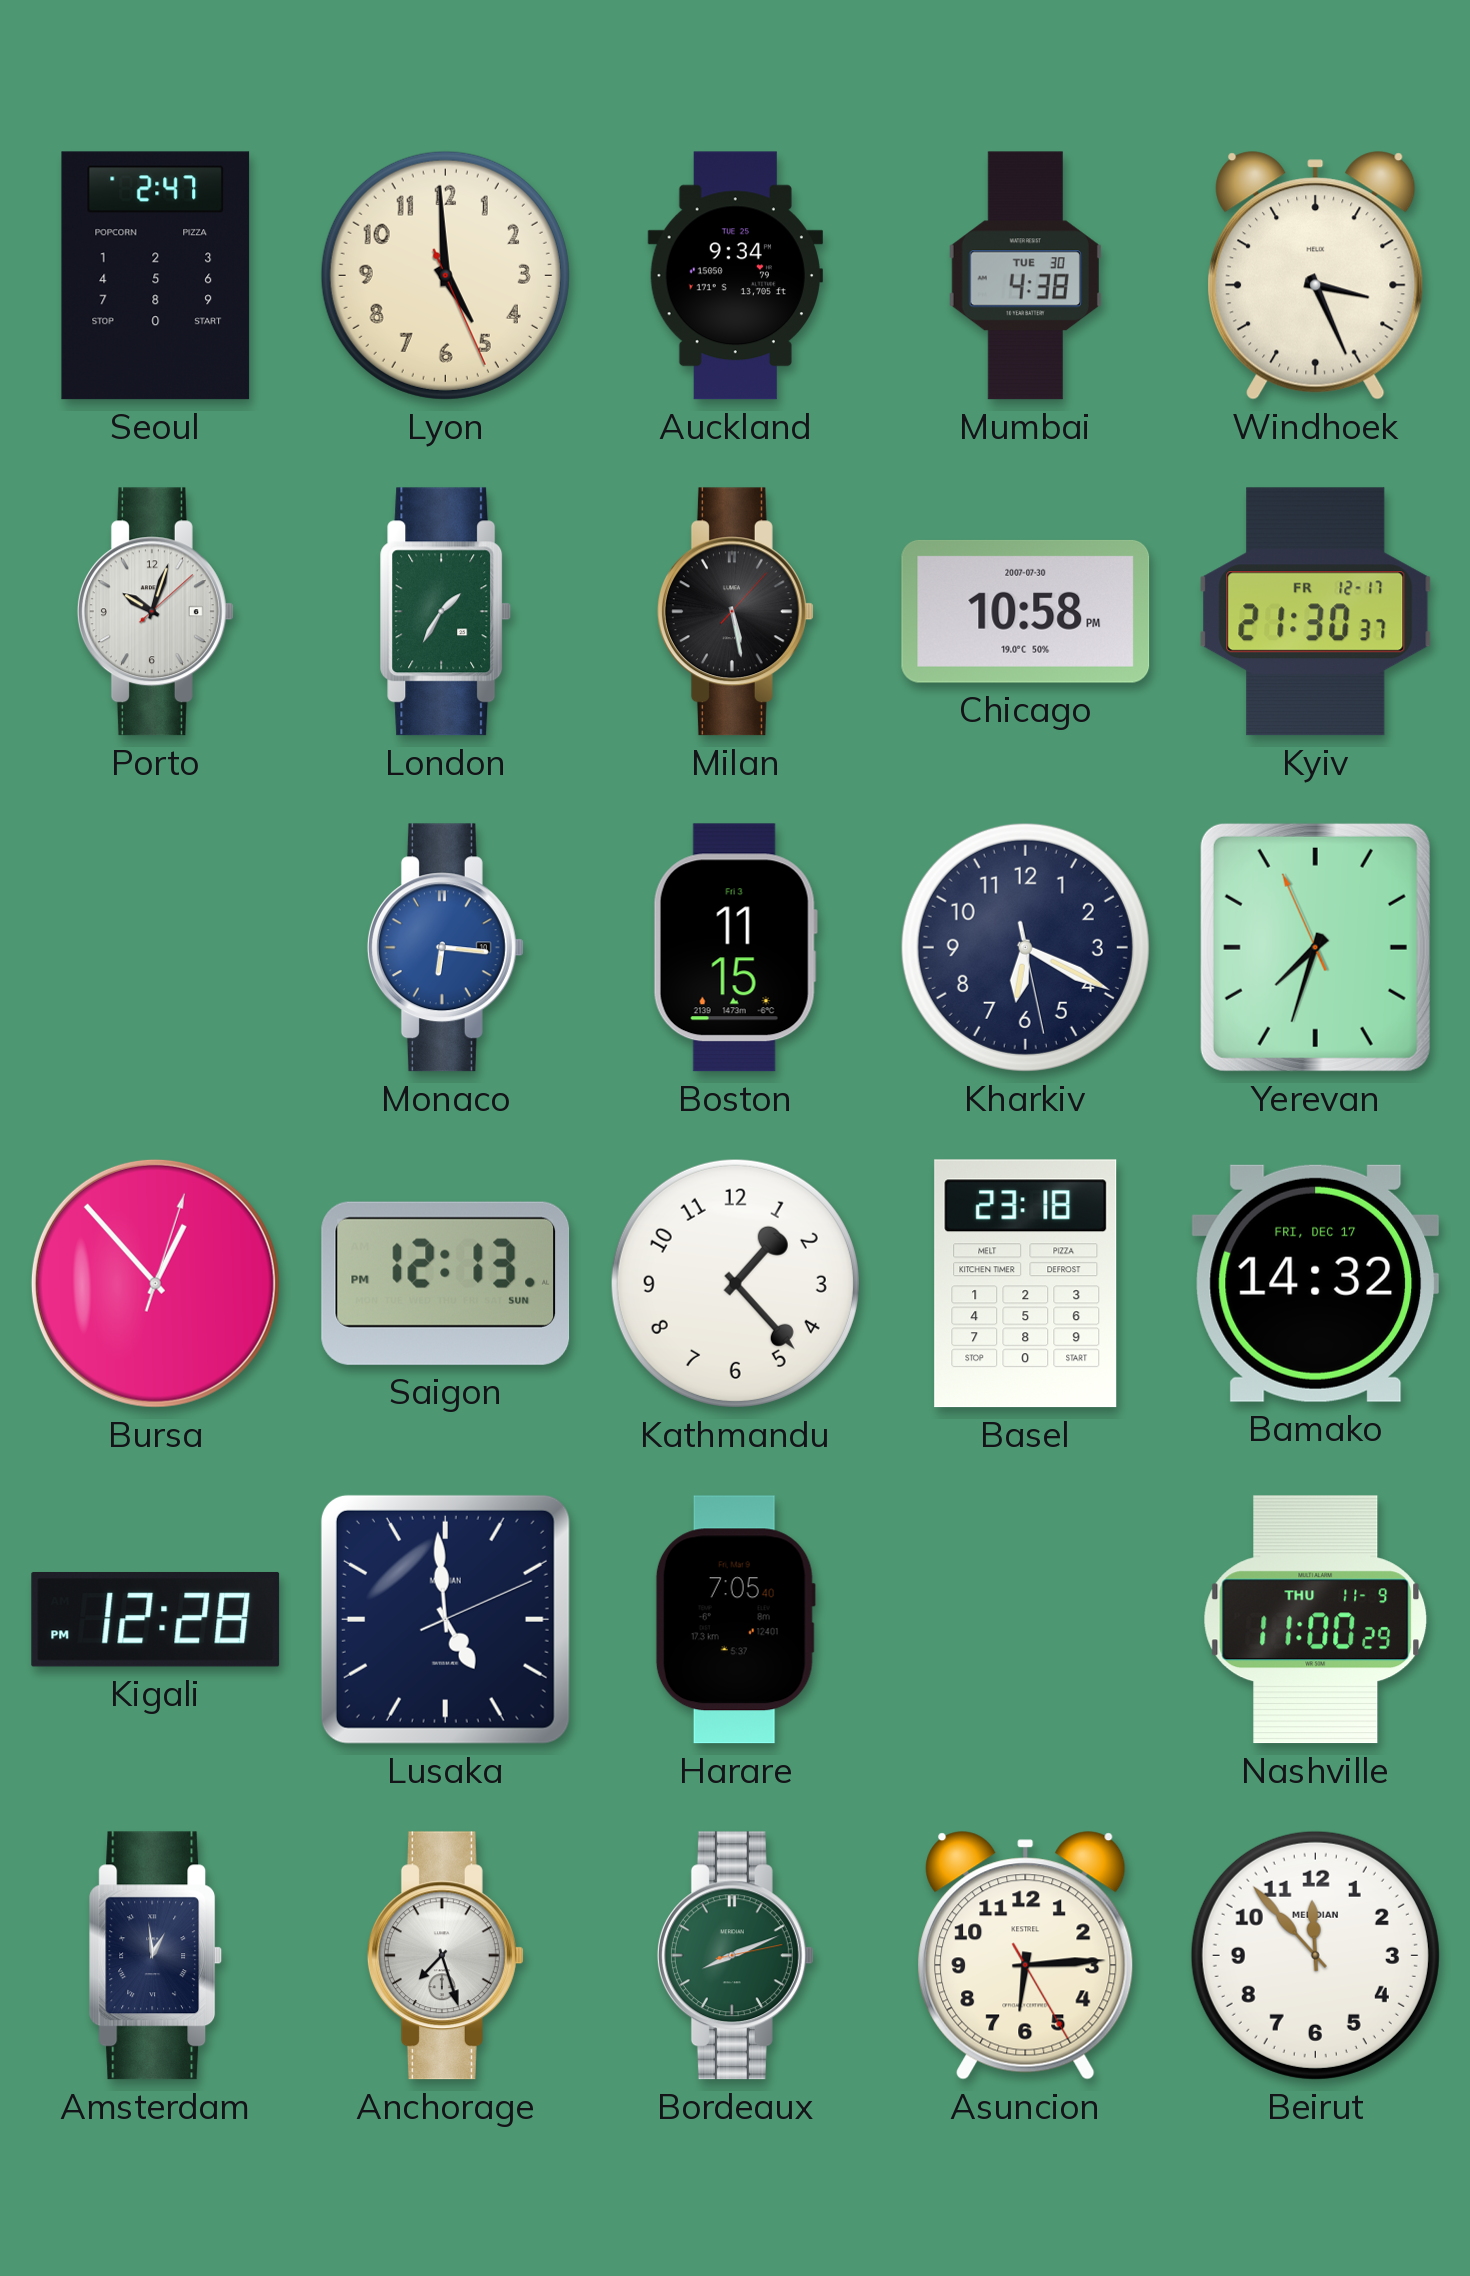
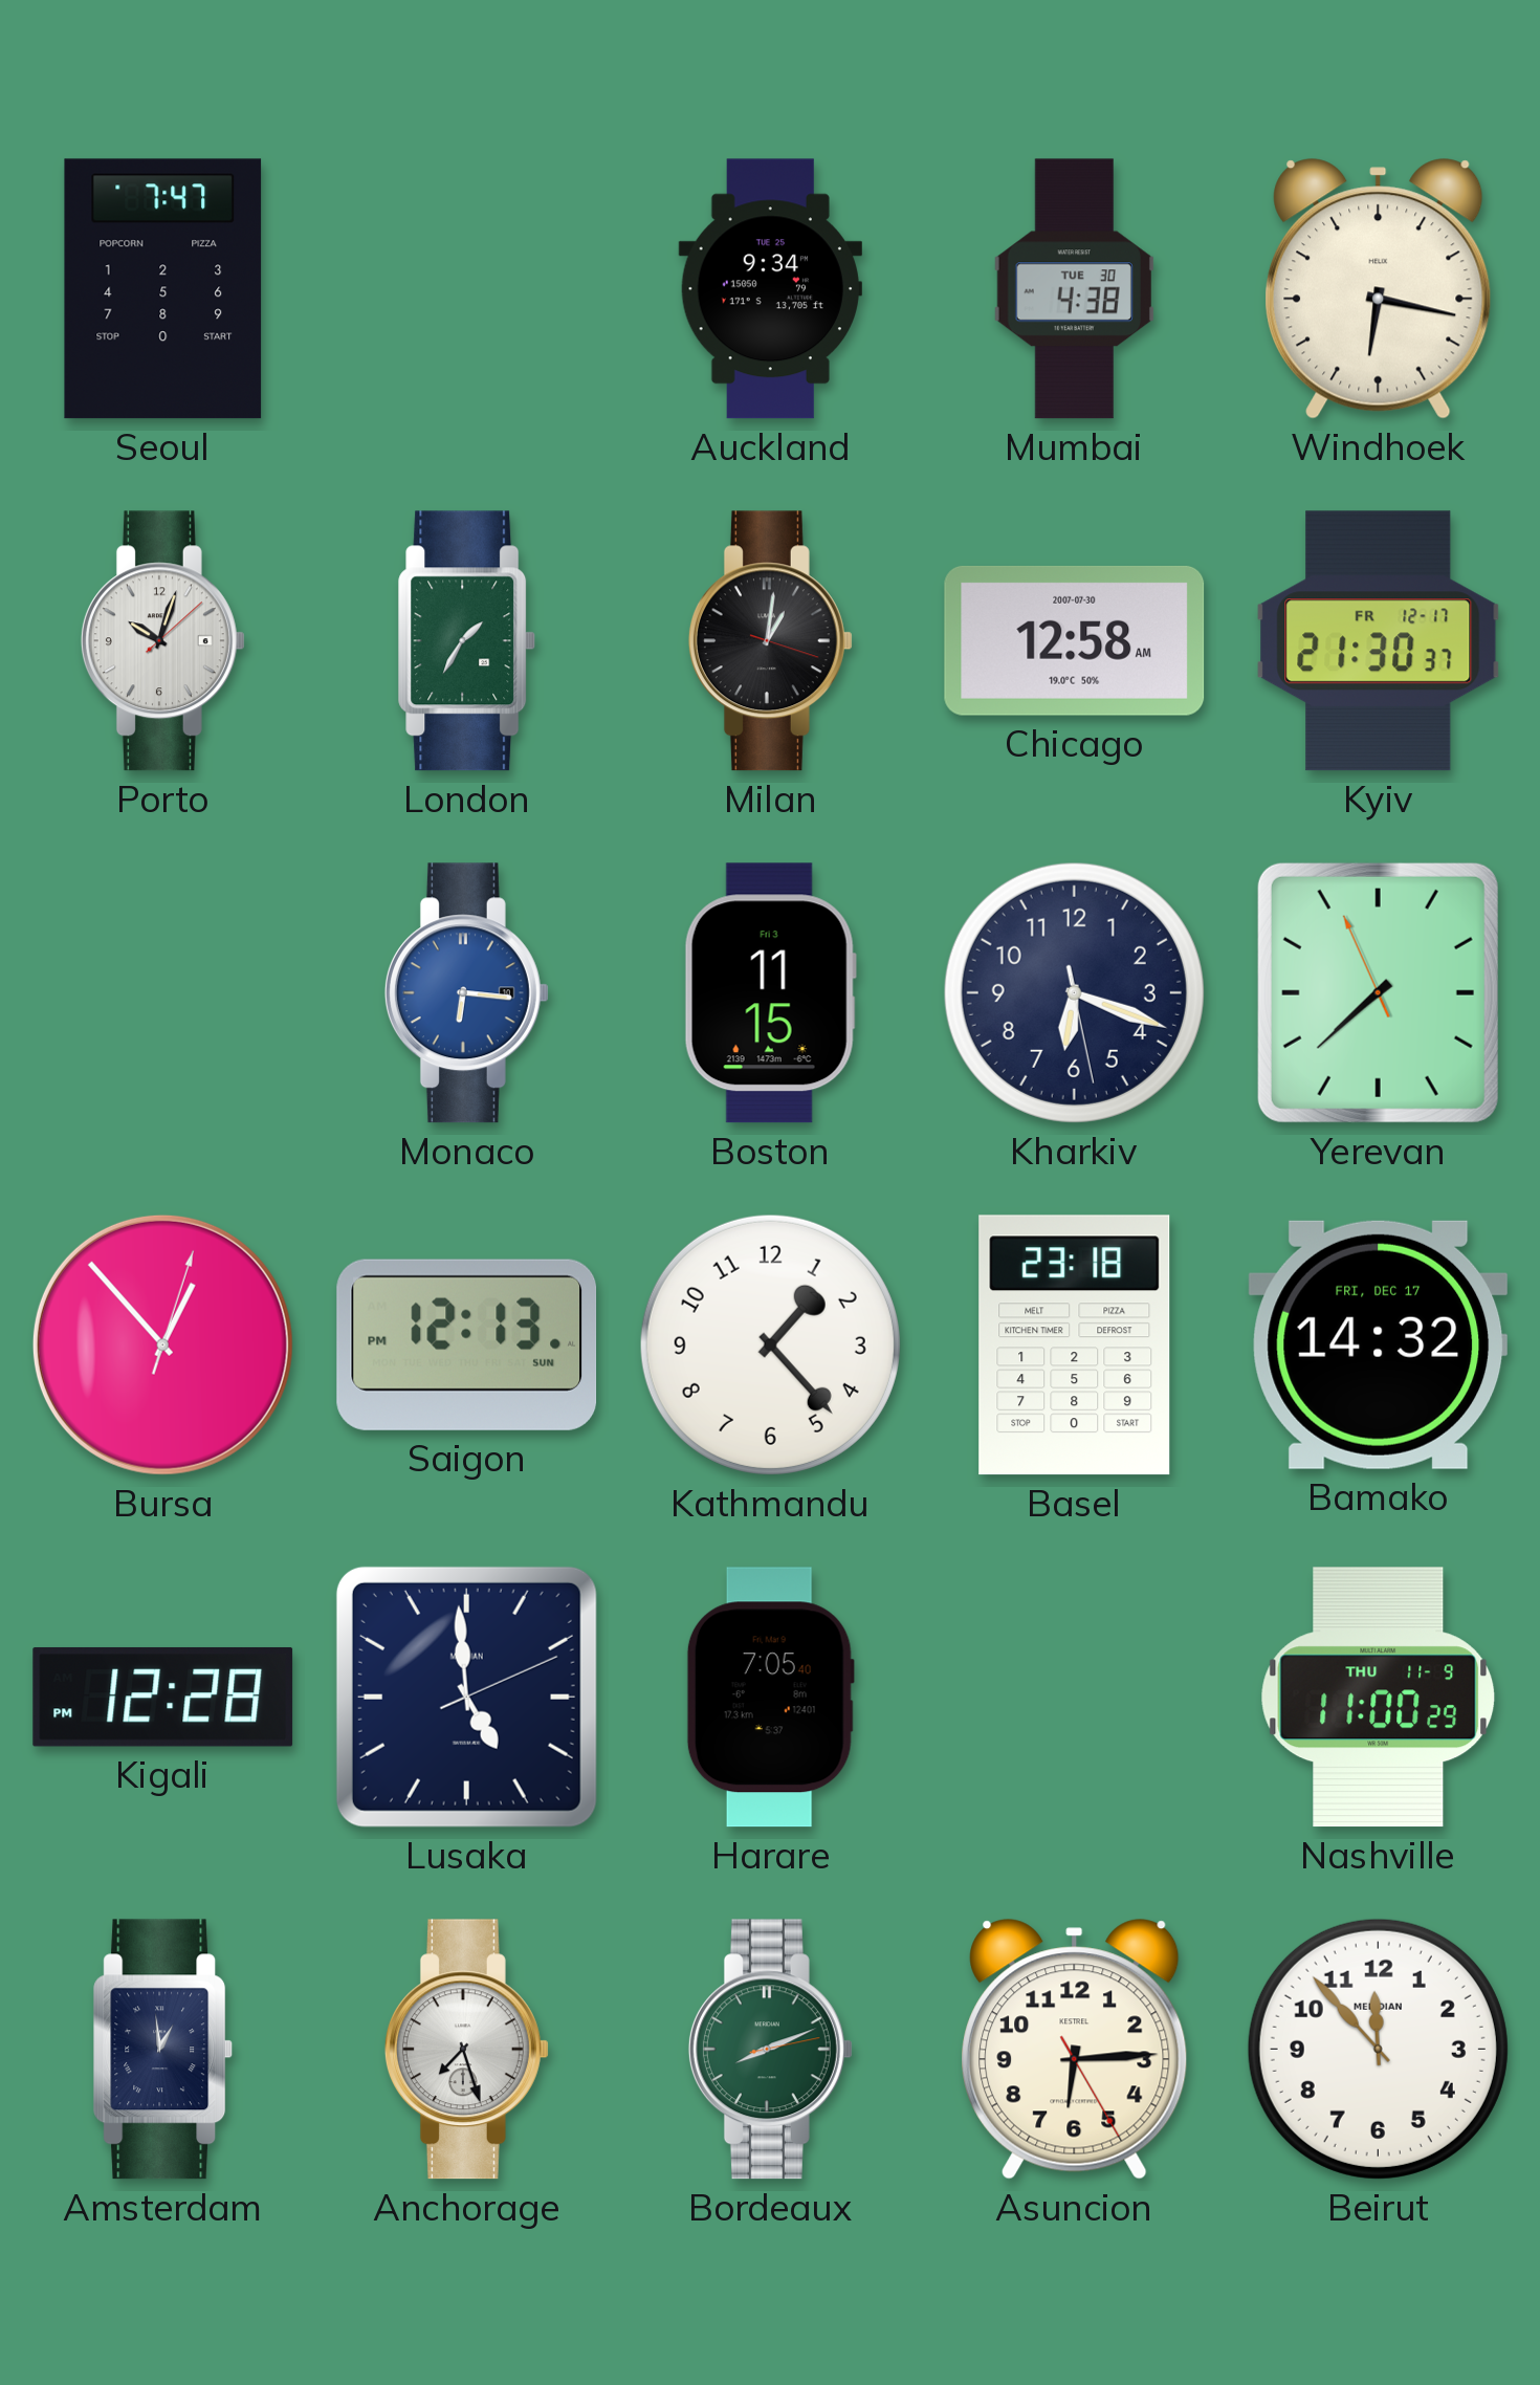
Seoul: 2:47 -> 7:47
Lyon: 4:59 -> none
Windhoek: 3:26 -> 6:17
Milan: 5:28 -> 1:01
Chicago: 10:58 -> 12:58
Kharkiv: 6:19 -> 6:18
Yerevan: 7:32 -> 7:37
